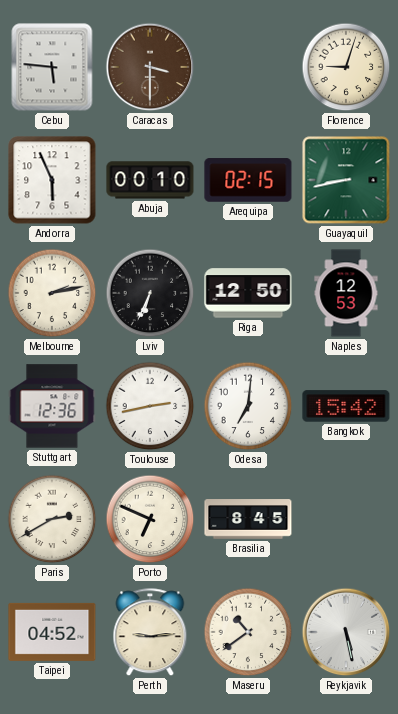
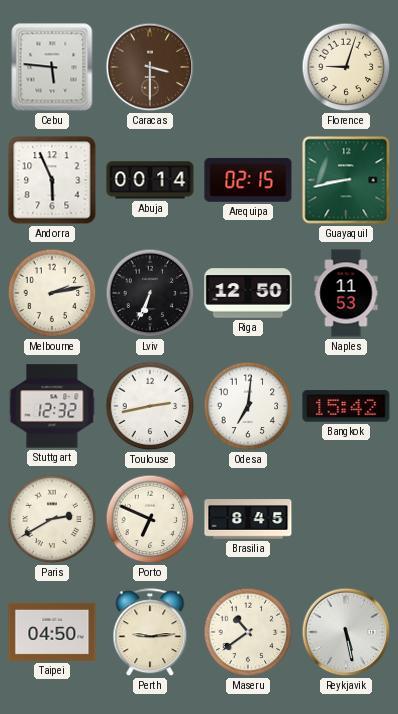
Abuja: 00:10 -> 00:14
Naples: 12:53 -> 11:53
Stuttgart: 12:36 -> 12:32
Taipei: 04:52 -> 04:50
